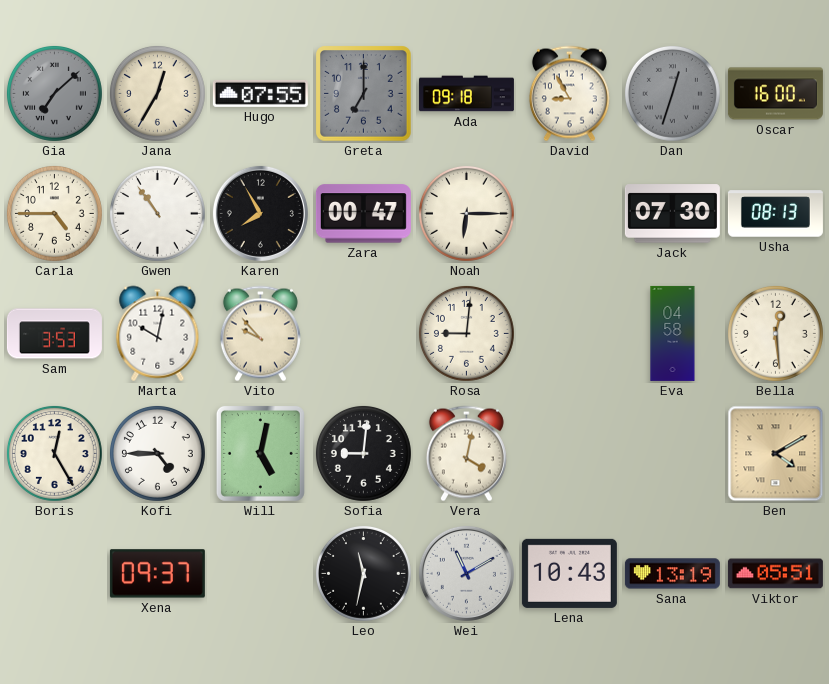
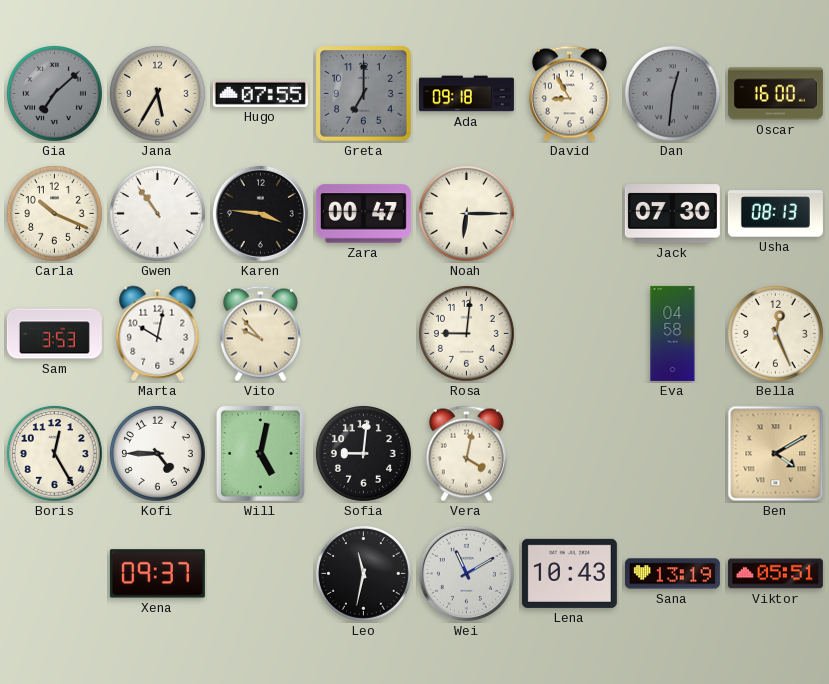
Jana: 12:35 -> 5:35
Dan: 12:33 -> 12:31
Carla: 4:45 -> 10:19
Karen: 7:55 -> 3:46
Bella: 12:29 -> 12:26
